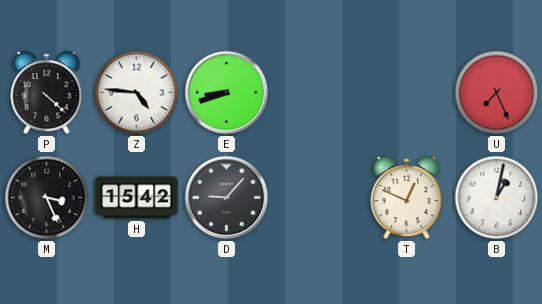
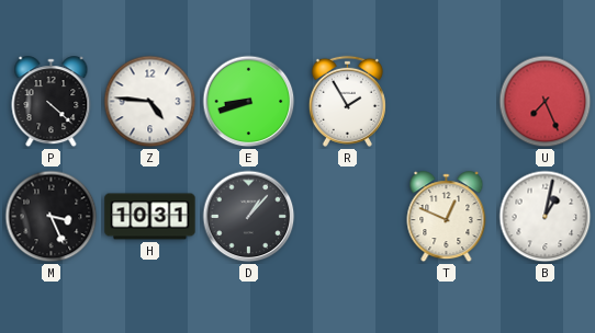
R: none -> 1:55
H: 15:42 -> 10:31
D: 9:07 -> 1:07
